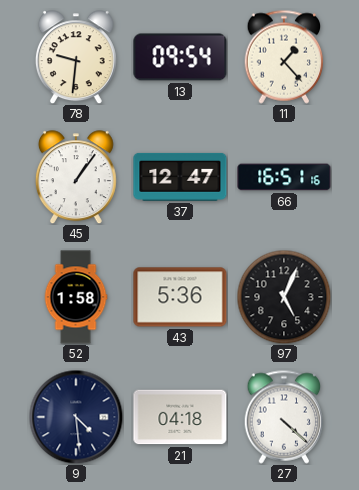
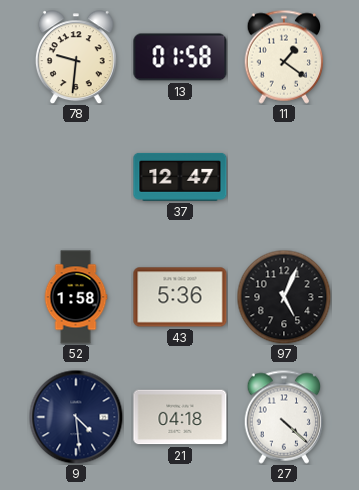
13: 09:54 -> 01:58
11: 1:23 -> 1:21
45: 1:06 -> none
66: 16:51 -> none
